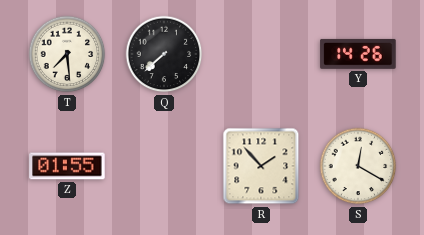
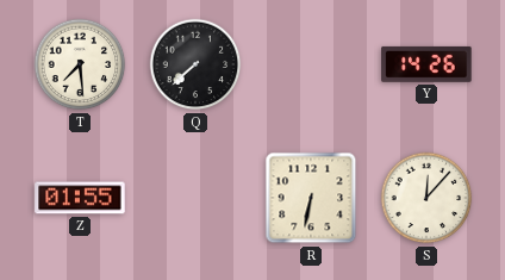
R: 1:53 -> 6:32
S: 12:20 -> 12:07
